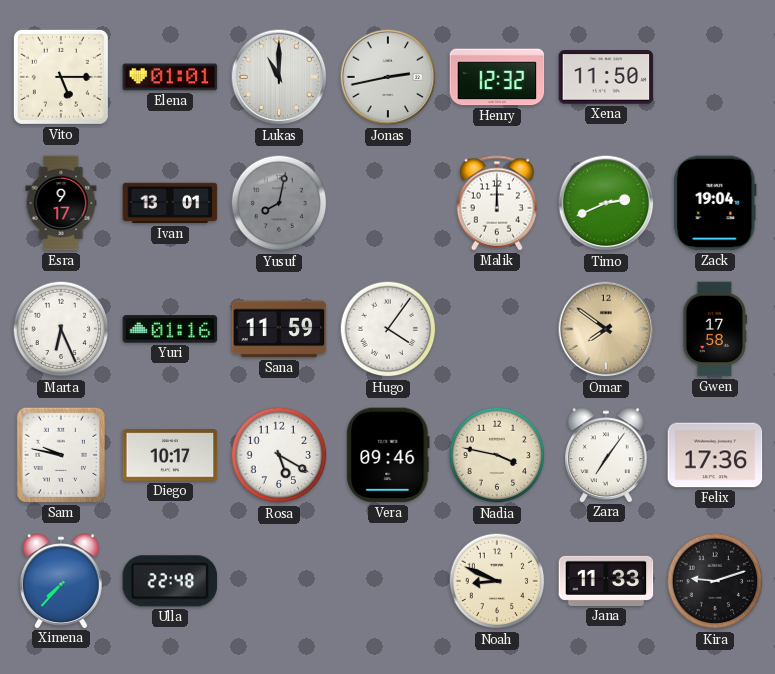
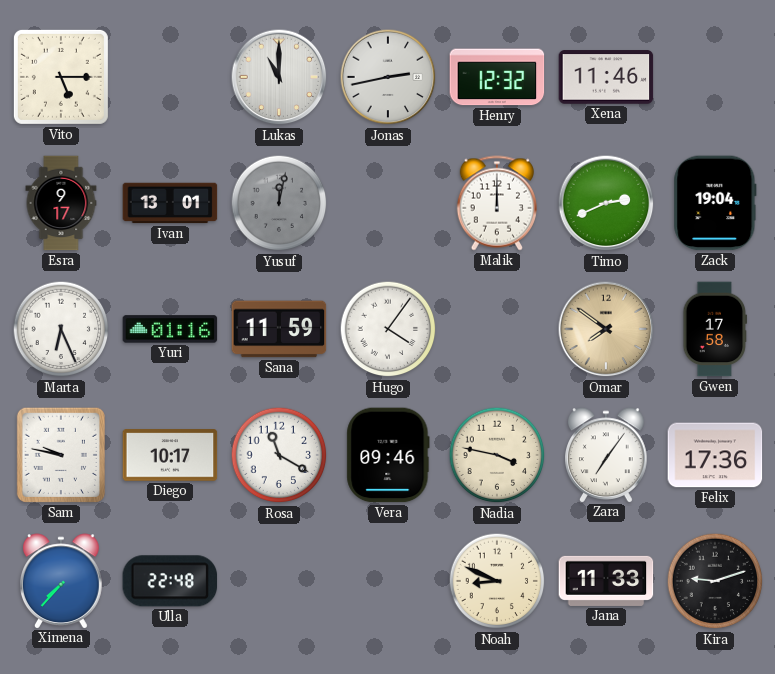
Elena: 01:01 -> none
Xena: 11:50 -> 11:46
Yusuf: 8:02 -> 12:02
Rosa: 5:20 -> 11:20
